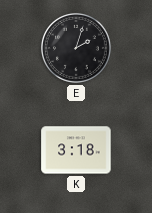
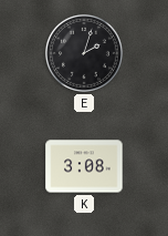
K: 3:18 -> 3:08
